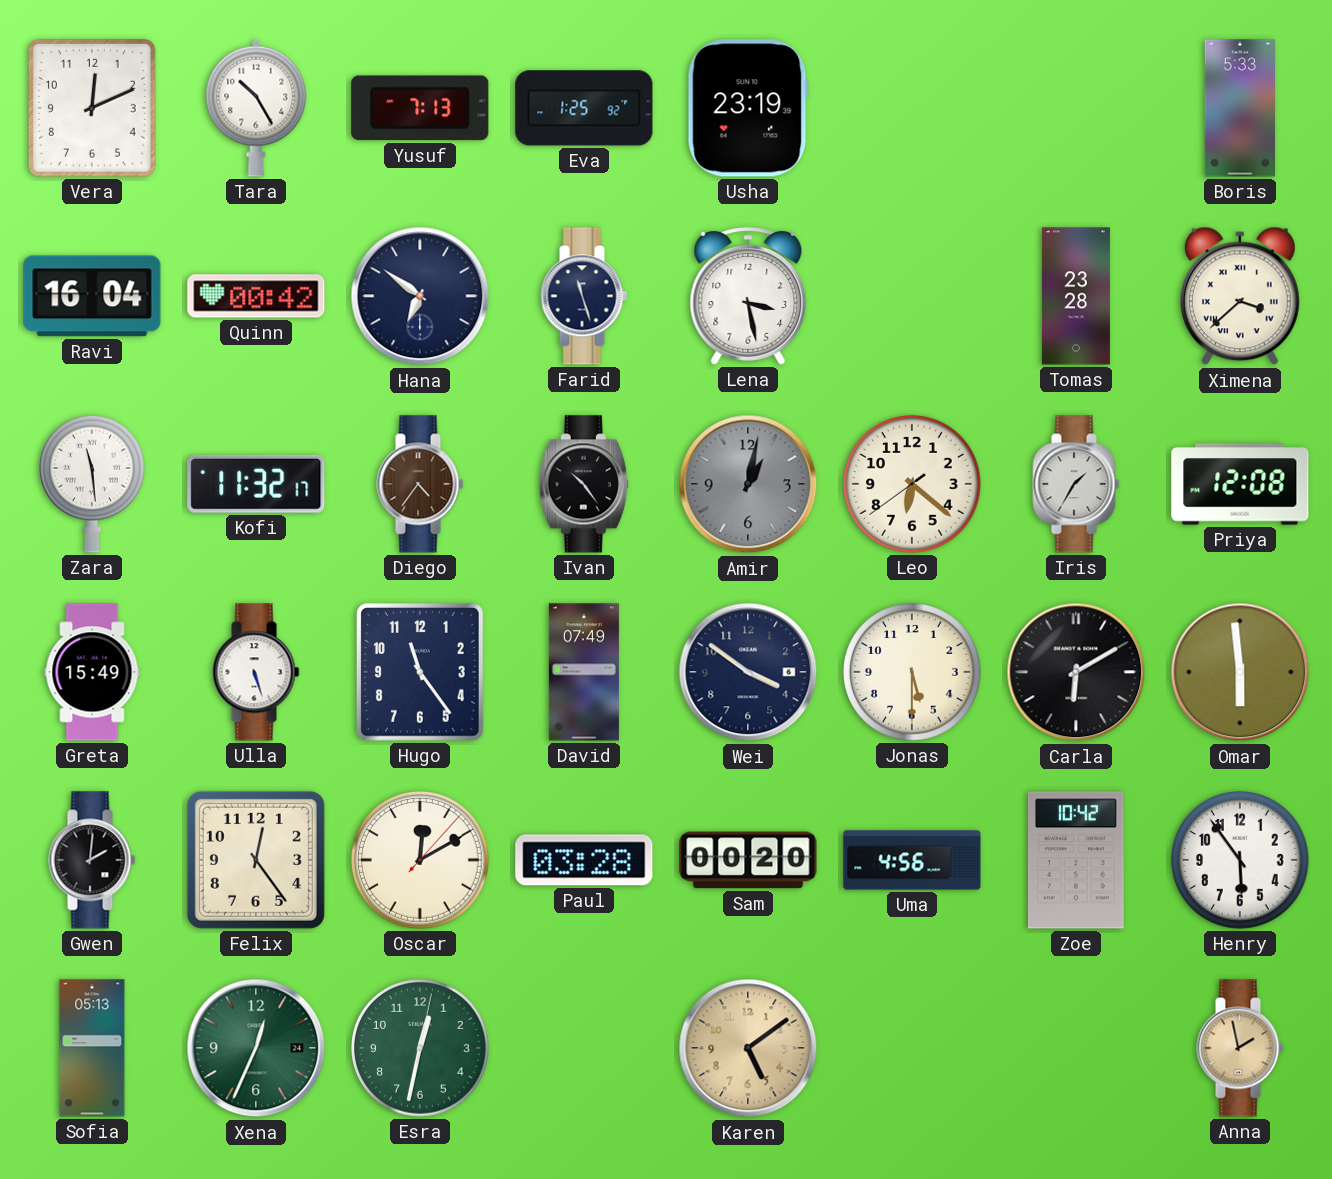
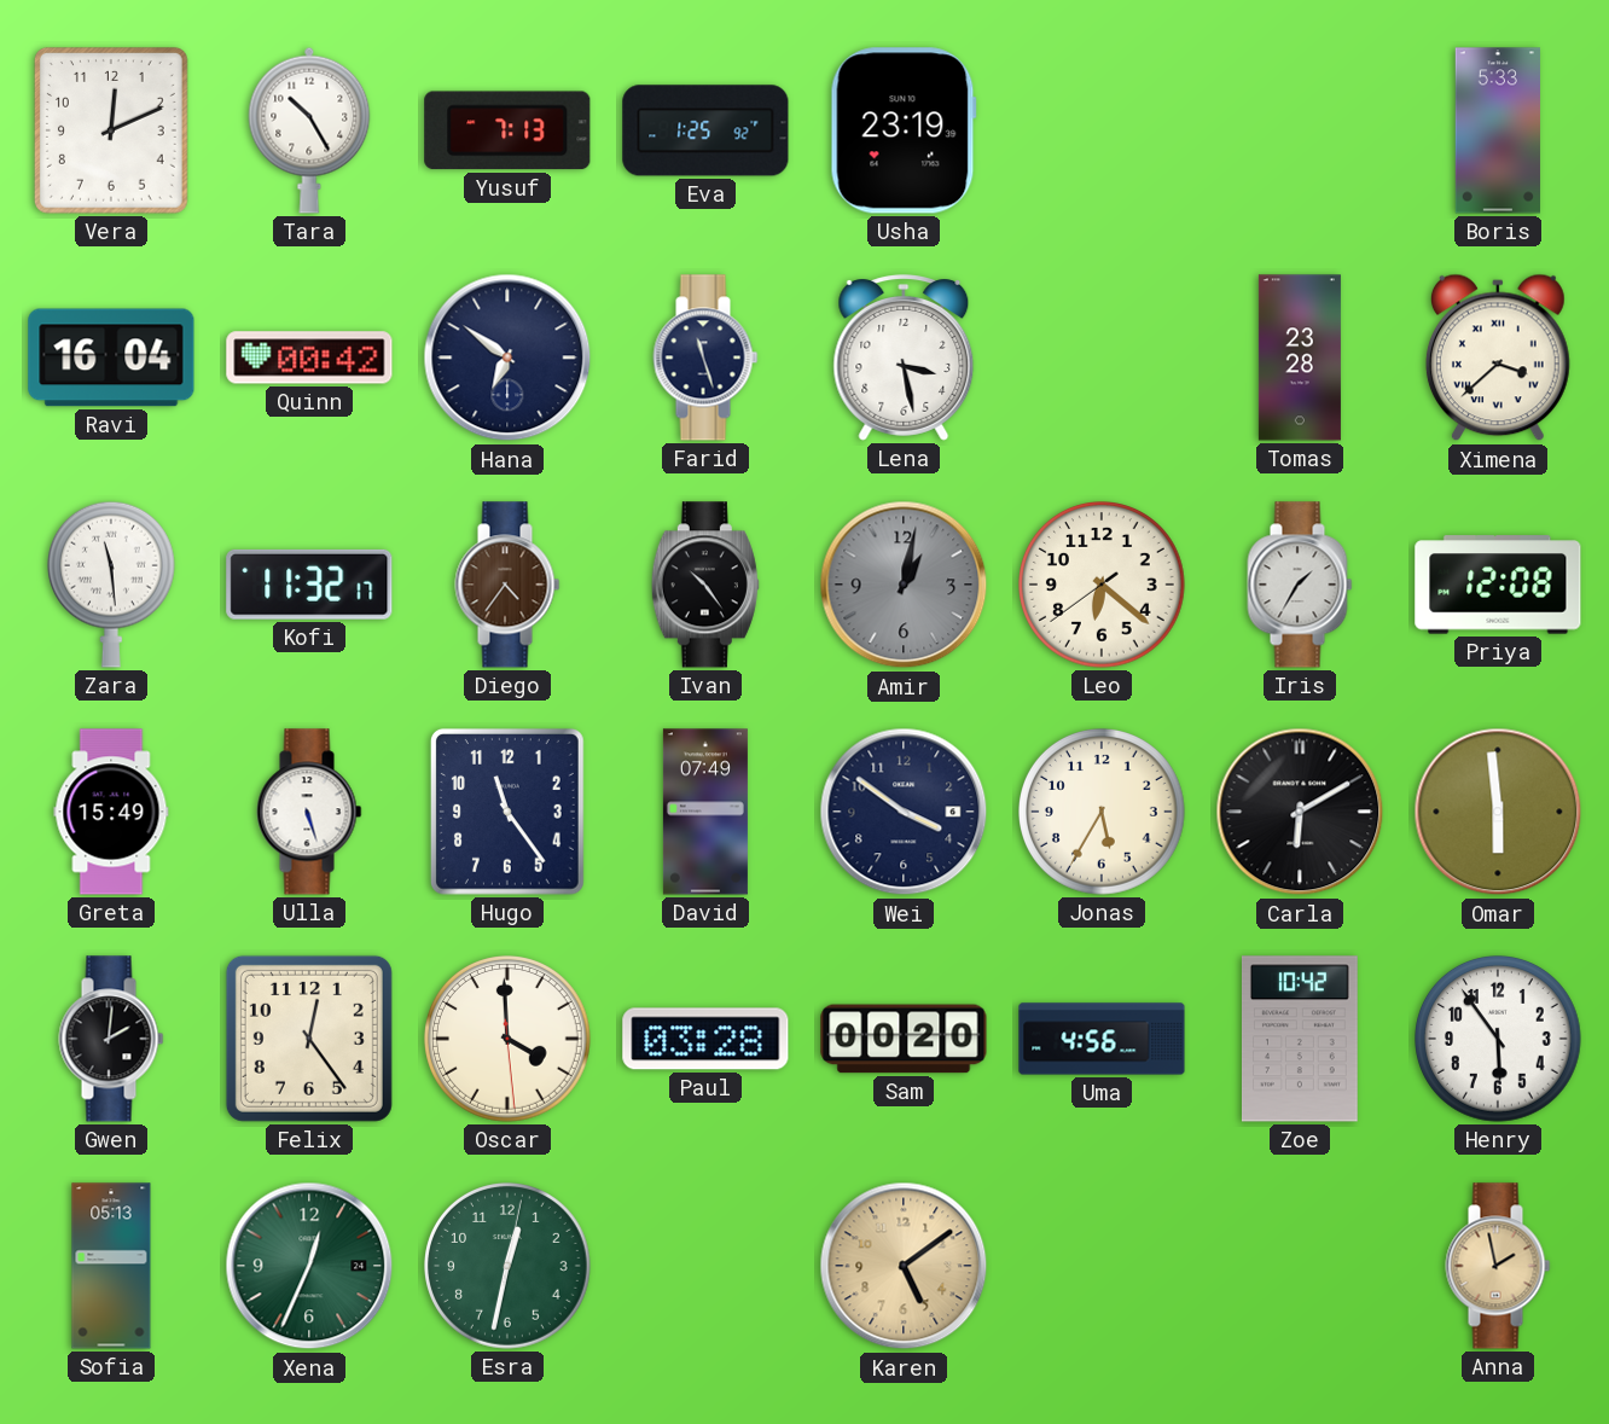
Jonas: 5:30 -> 5:35
Oscar: 12:10 -> 3:59
